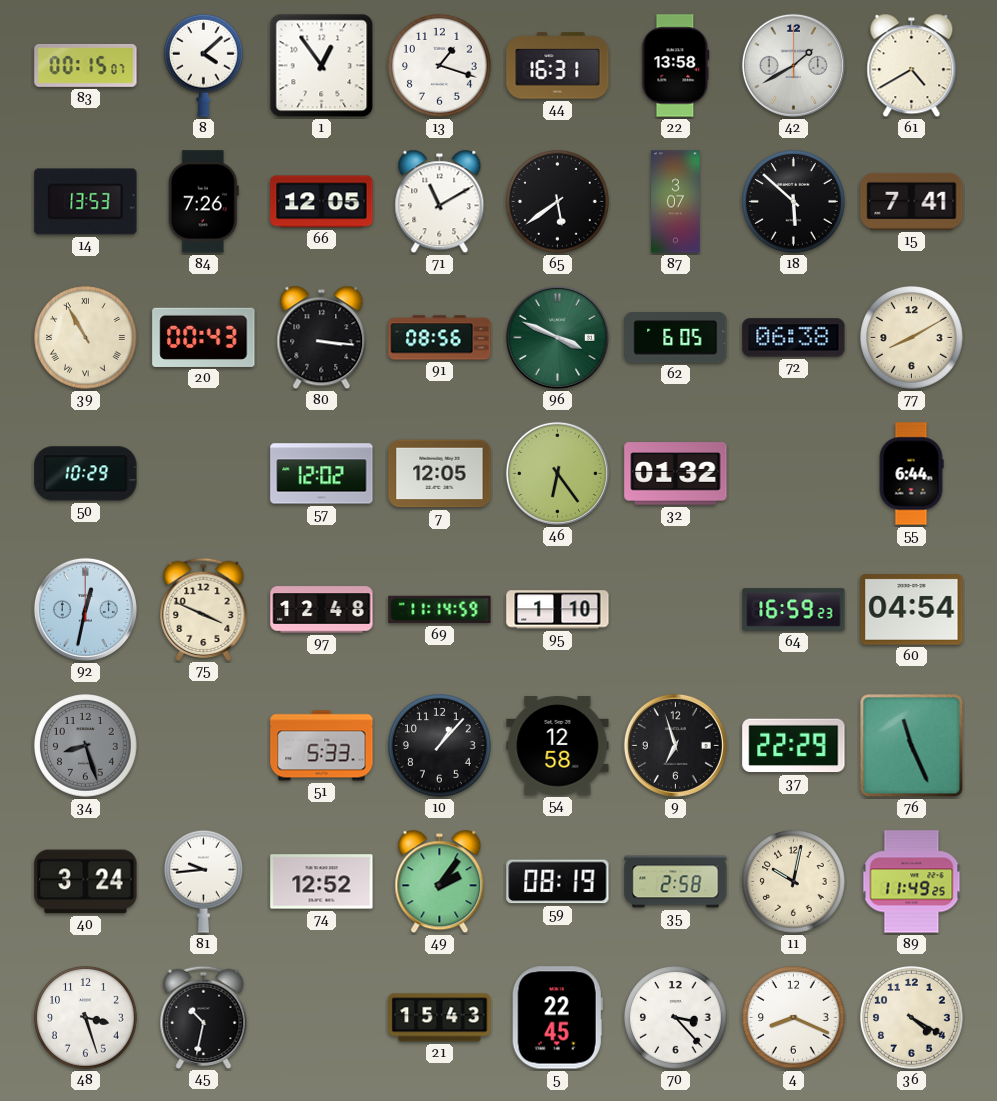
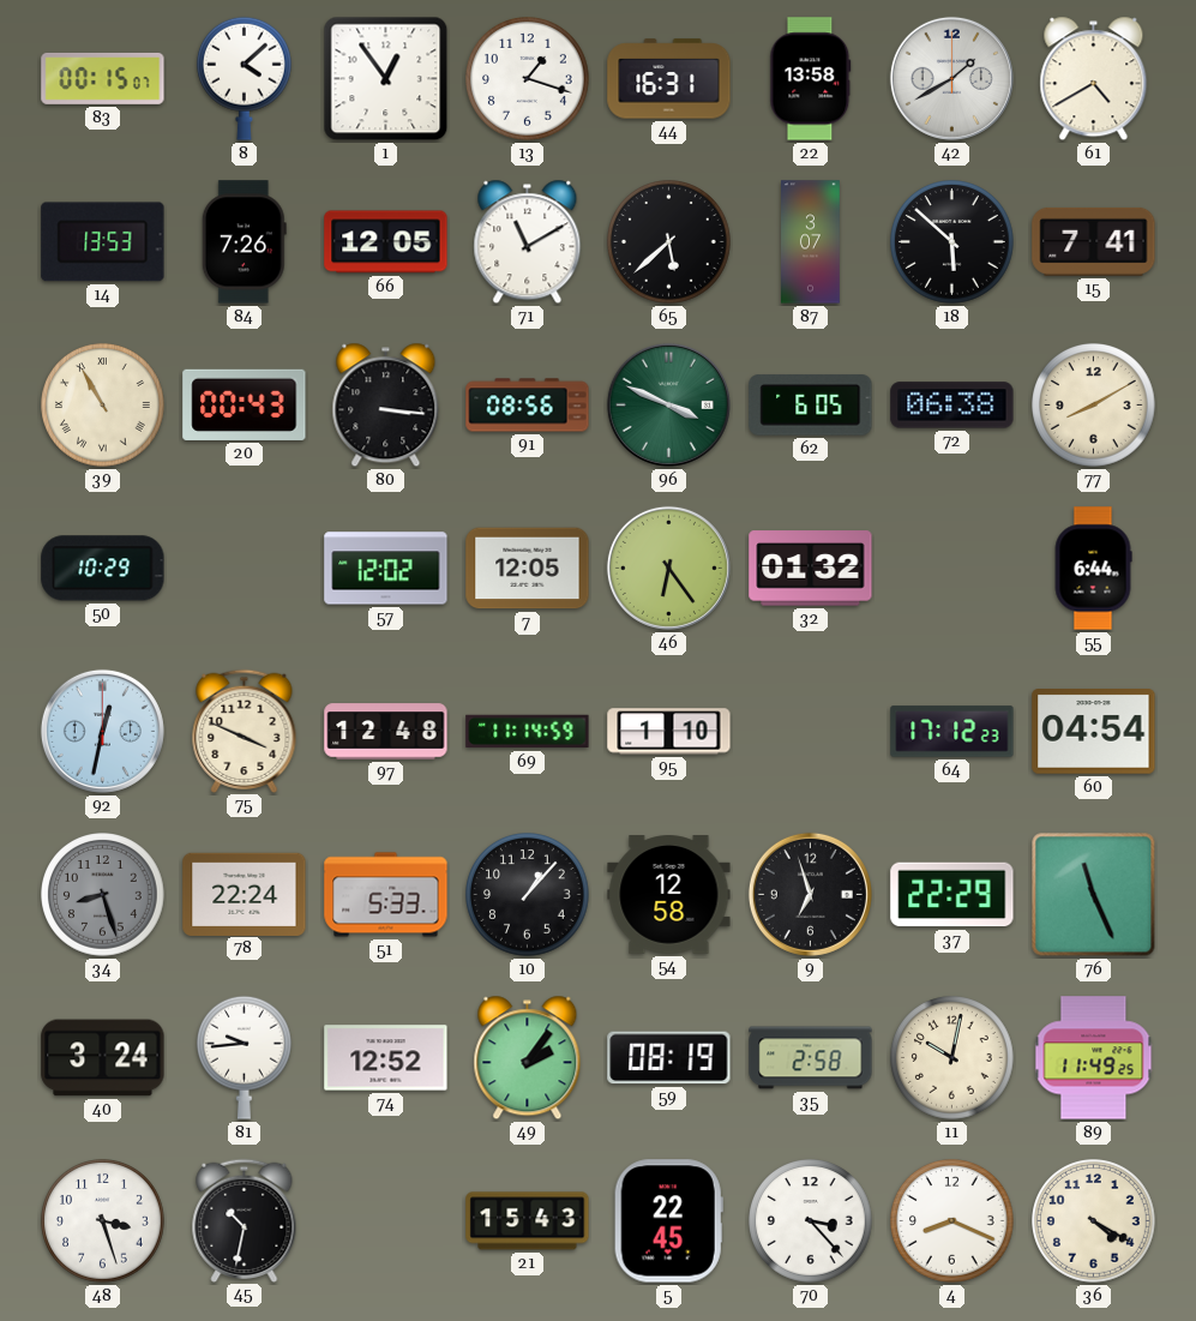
65: 5:39 -> 5:38
64: 16:59 -> 17:12
78: none -> 22:24
